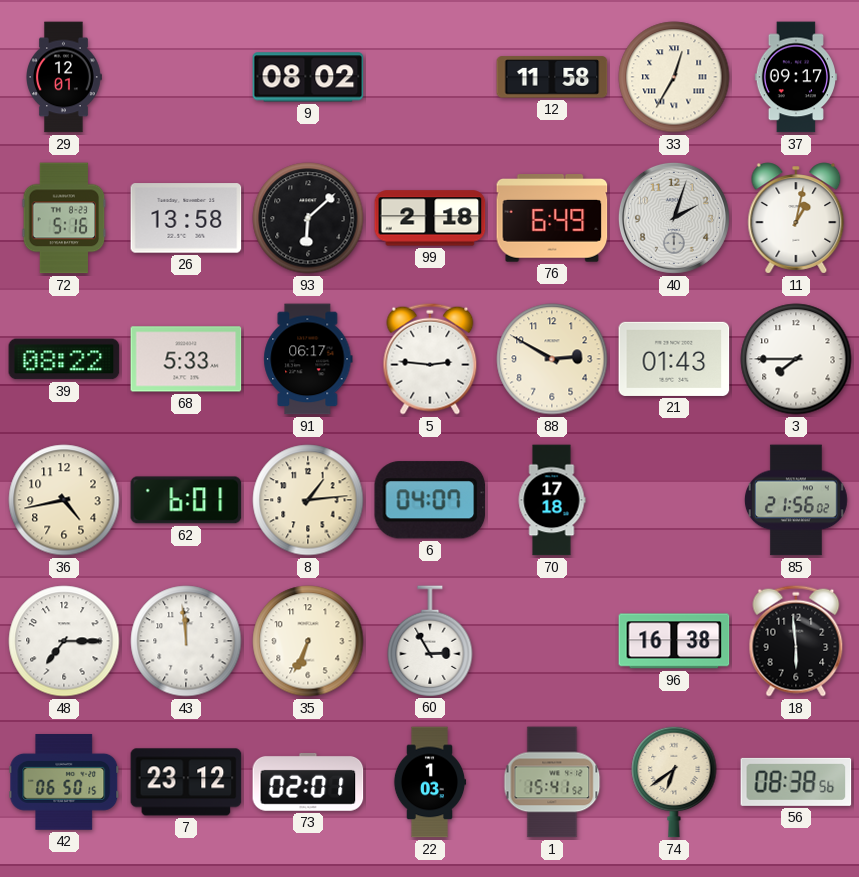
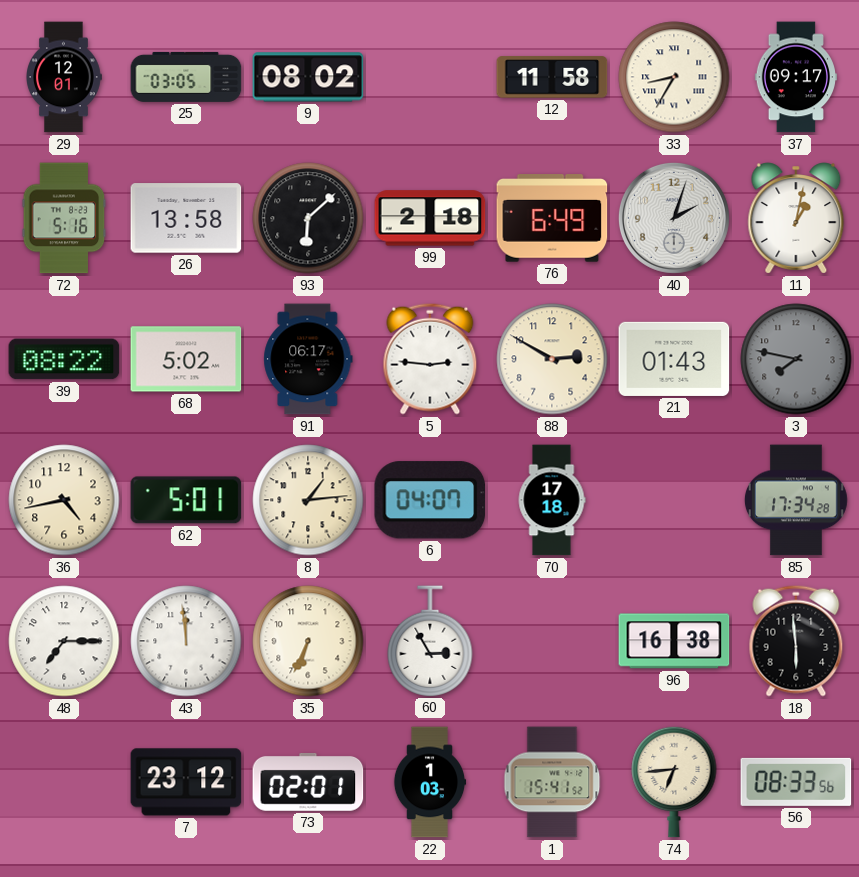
25: none -> 03:05
33: 12:35 -> 8:35
68: 5:33 -> 5:02
3: 7:45 -> 7:47
3 dial: white -> grey
62: 6:01 -> 5:01
85: 21:56 -> 17:34
42: 06:50 -> none
74: 6:39 -> 6:44
56: 08:38 -> 08:33
